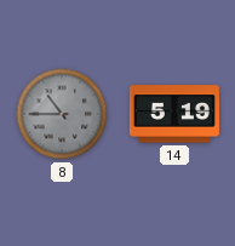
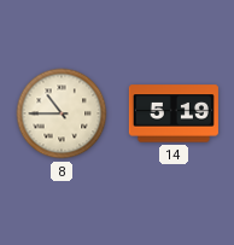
8 dial: grey -> cream
